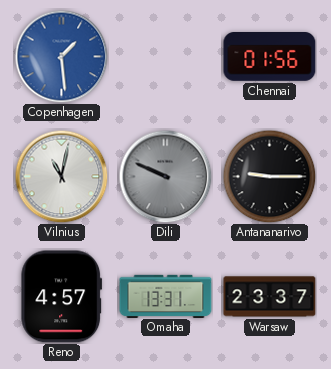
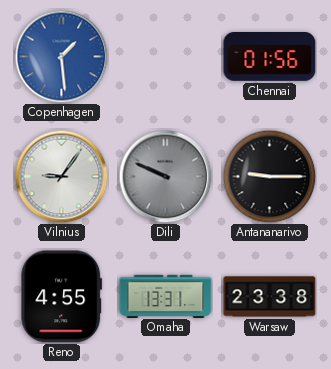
Vilnius: 11:02 -> 9:06
Reno: 4:57 -> 4:55
Warsaw: 23:37 -> 23:38
